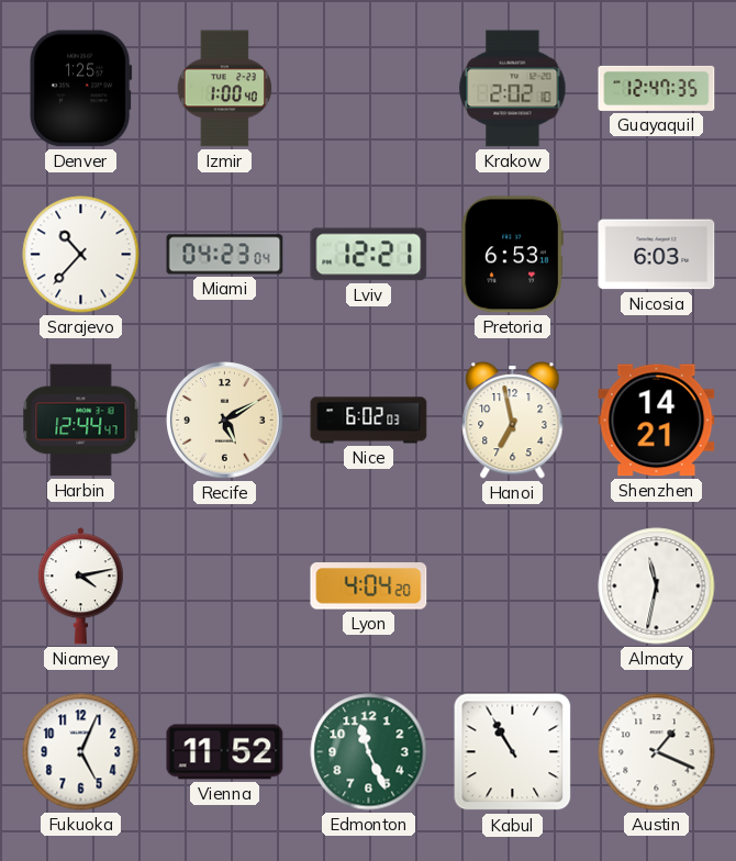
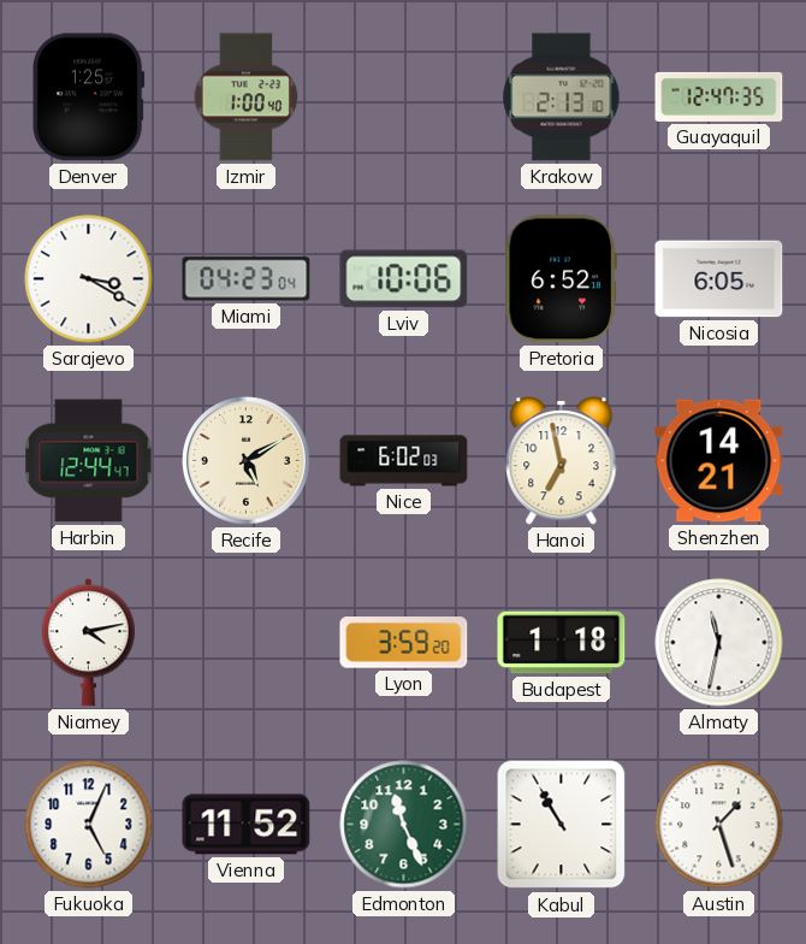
Krakow: 2:02 -> 2:13
Sarajevo: 10:37 -> 3:20
Lviv: 12:21 -> 10:06
Pretoria: 6:53 -> 6:52
Nicosia: 6:03 -> 6:05
Lyon: 4:04 -> 3:59
Budapest: none -> 1:18
Austin: 1:19 -> 1:27
